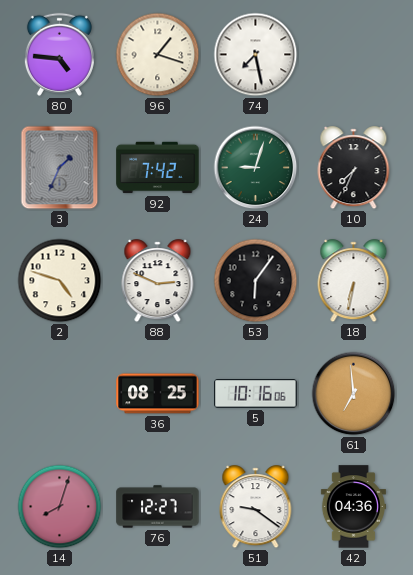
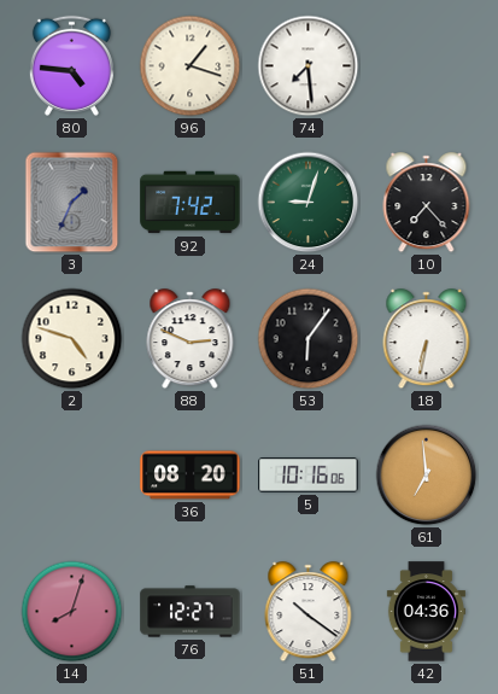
74: 7:28 -> 7:29
10: 7:34 -> 7:23
36: 08:25 -> 08:20
51: 9:21 -> 10:21
